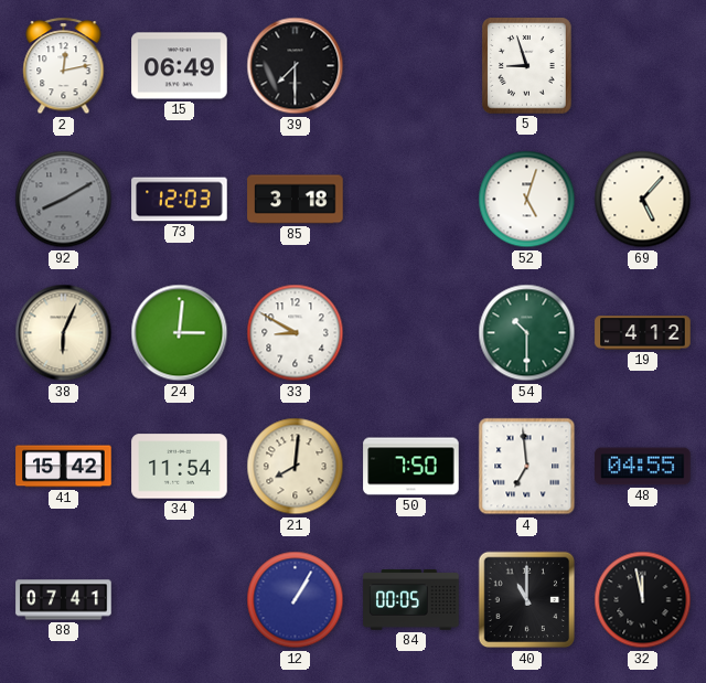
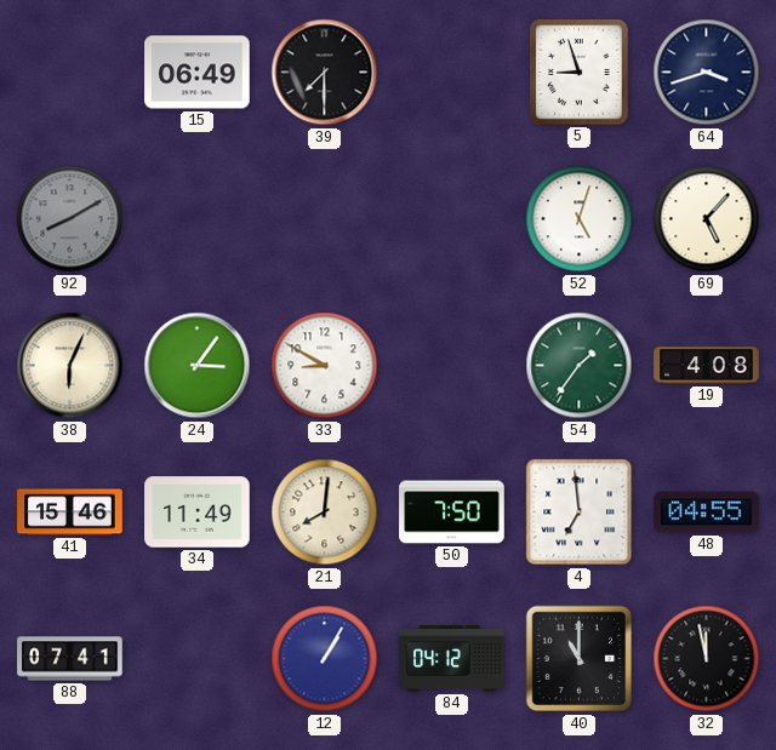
2: 12:13 -> none
64: none -> 3:42
73: 12:03 -> none
85: 3:18 -> none
24: 3:01 -> 3:06
54: 10:30 -> 1:36
19: 4:12 -> 4:08
41: 15:42 -> 15:46
34: 11:54 -> 11:49
84: 00:05 -> 04:12
